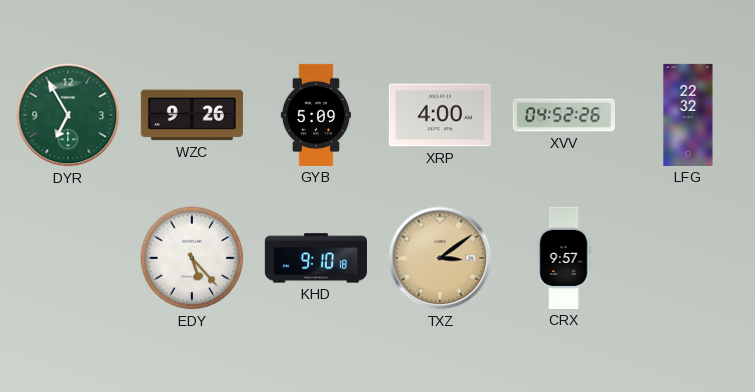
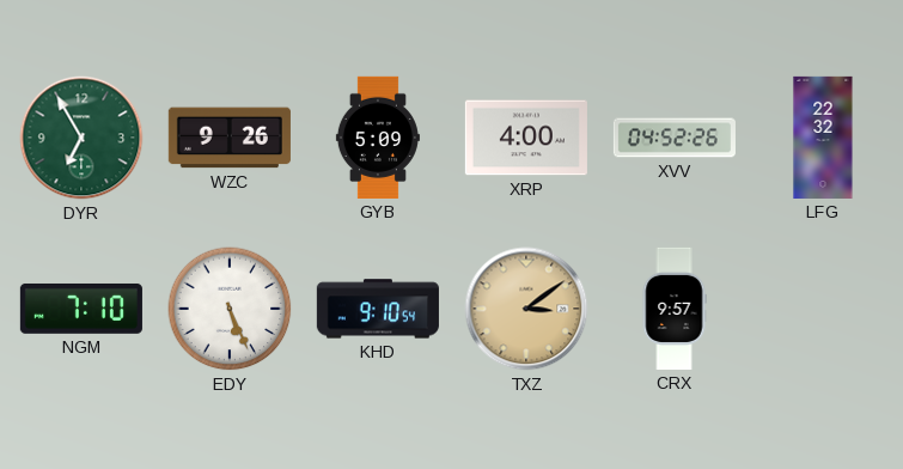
NGM: none -> 7:10
EDY: 5:23 -> 5:26
KHD: 9:10:18 -> 9:10:54
